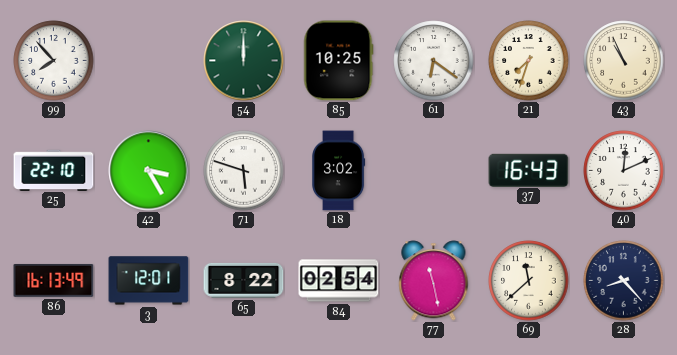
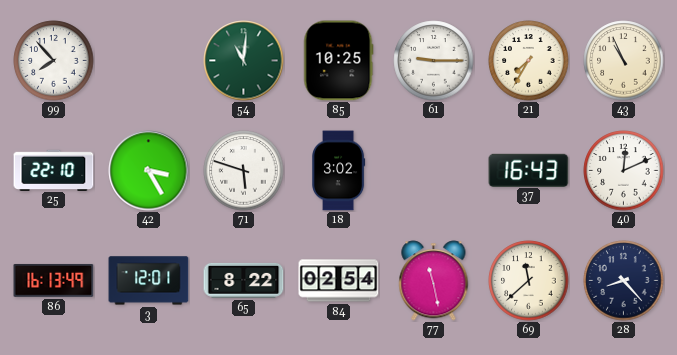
54: 12:00 -> 11:01
61: 6:21 -> 9:15
21: 7:33 -> 7:35
